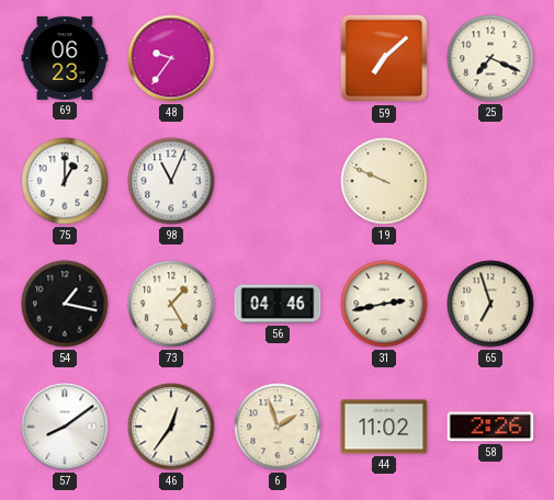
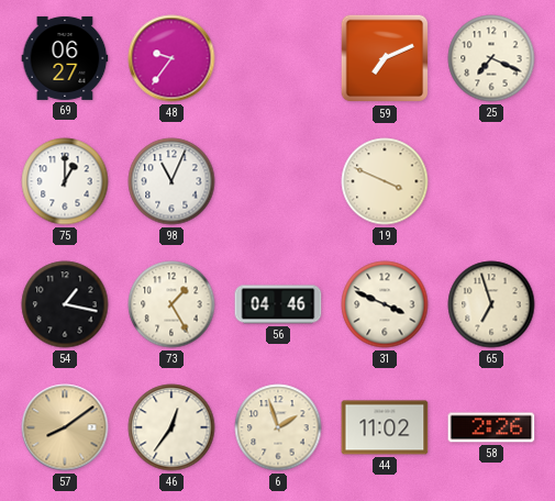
69: 06:23 -> 06:27
59: 7:08 -> 7:11
19: 9:49 -> 3:49
31: 2:43 -> 3:49
57 dial: white -> champagne
